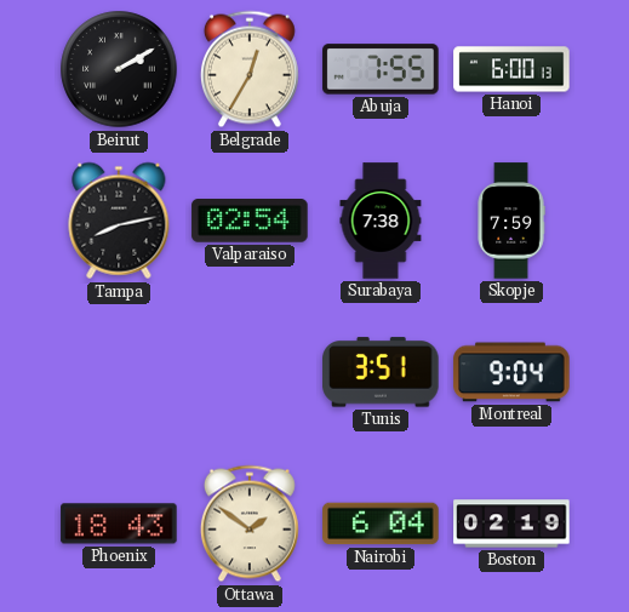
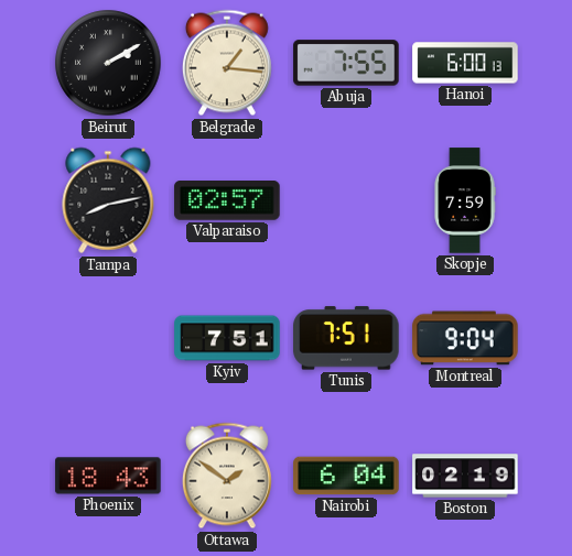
Belgrade: 12:35 -> 1:16
Valparaiso: 02:54 -> 02:57
Surabaya: 7:38 -> none
Kyiv: none -> 7:51
Tunis: 3:51 -> 7:51
